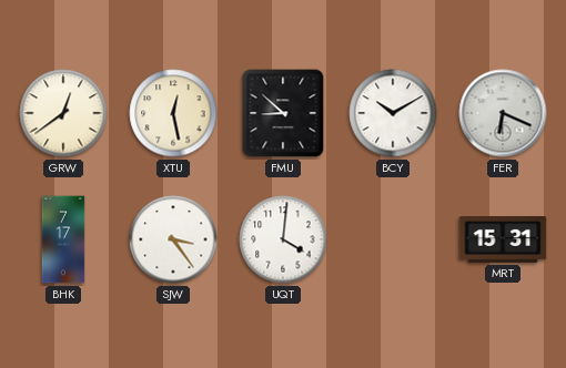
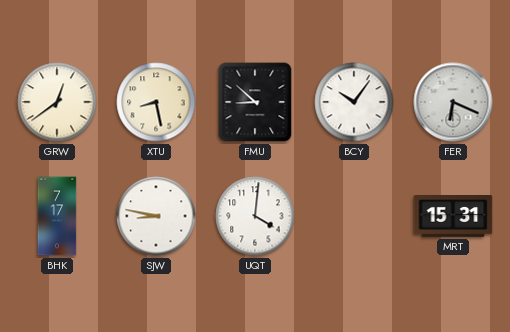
XTU: 12:28 -> 8:28
BCY: 10:10 -> 10:06
SJW: 3:24 -> 8:47
